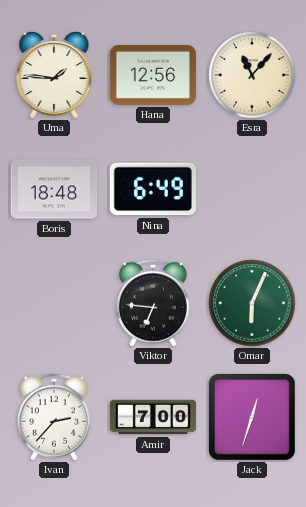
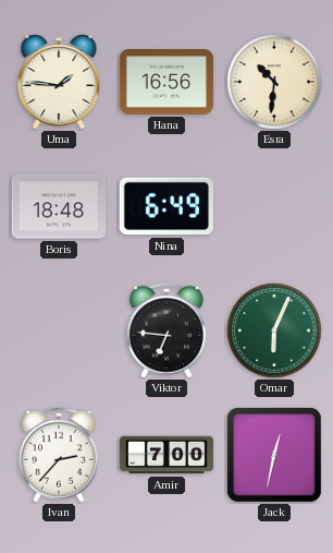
Hana: 12:56 -> 16:56
Esra: 11:07 -> 10:31
Jack: 12:33 -> 12:32
